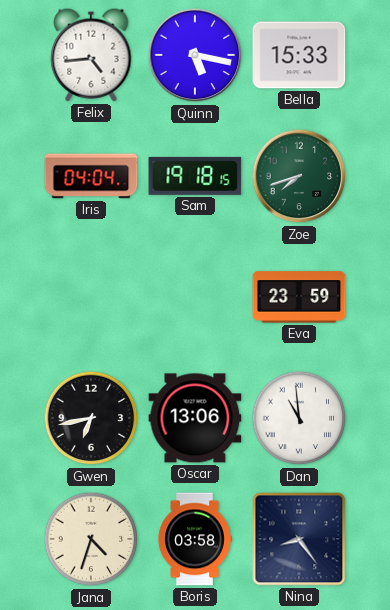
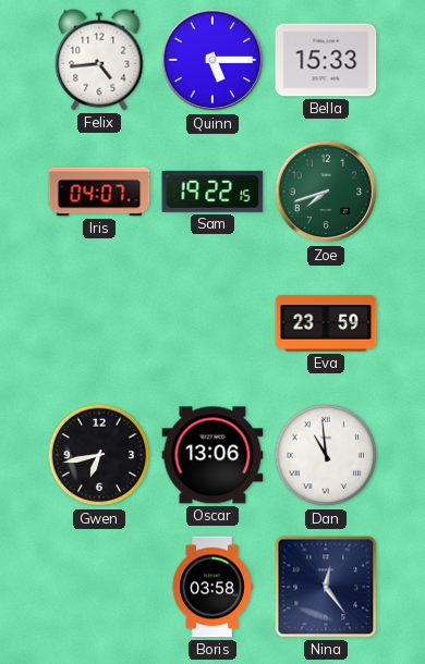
Quinn: 5:17 -> 5:15
Iris: 04:04 -> 04:07
Sam: 19:18 -> 19:22
Jana: 4:33 -> none
Nina: 8:24 -> 12:24
